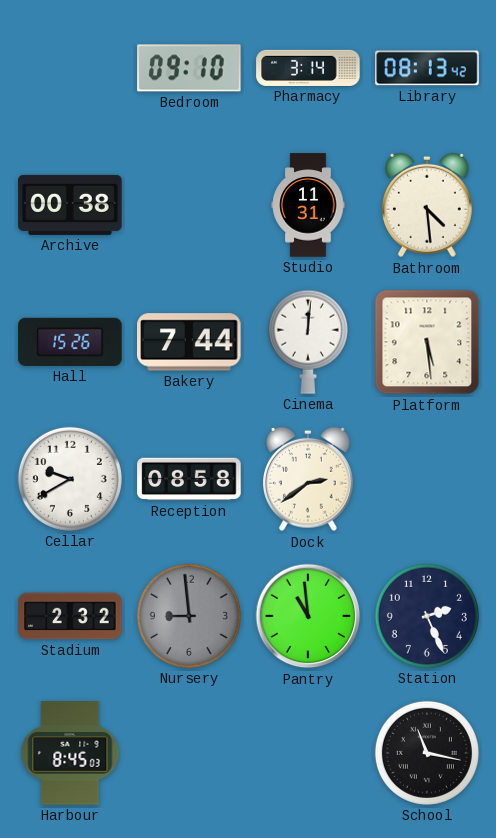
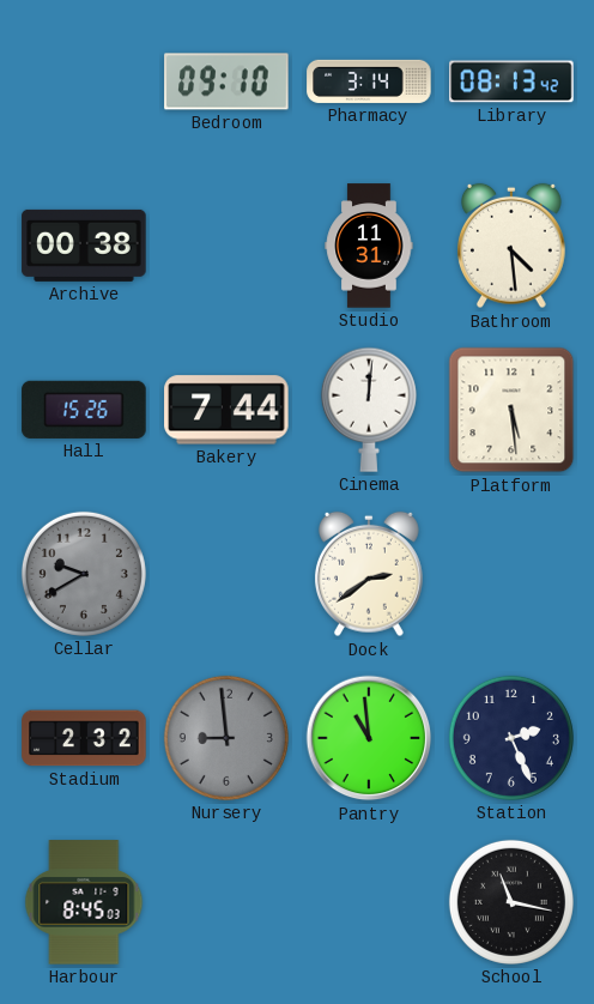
Cellar dial: white -> grey
Reception: 08:58 -> none
